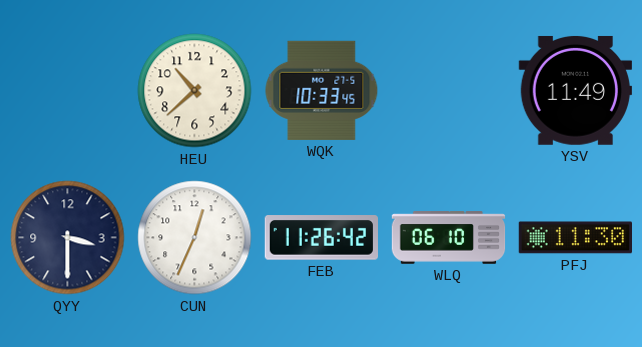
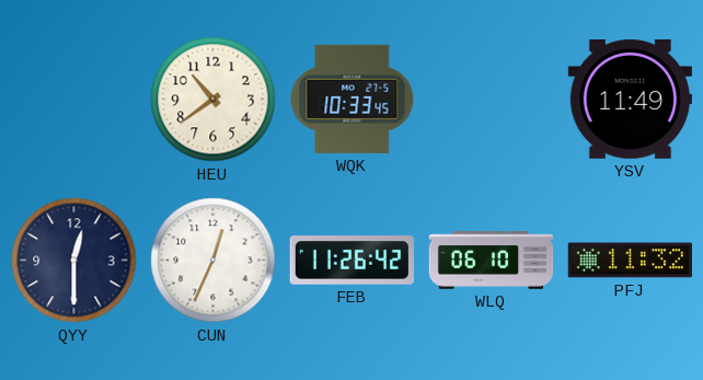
HEU: 10:38 -> 10:39
QYY: 3:30 -> 12:30
PFJ: 11:30 -> 11:32
